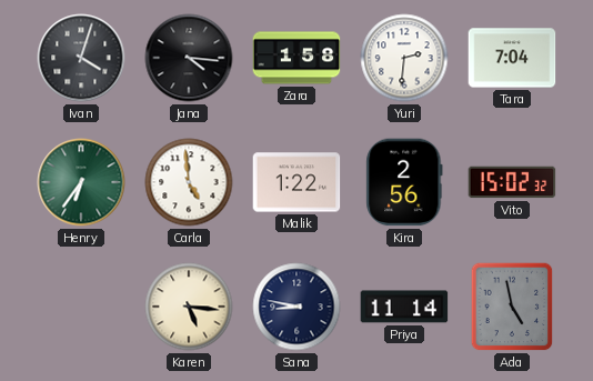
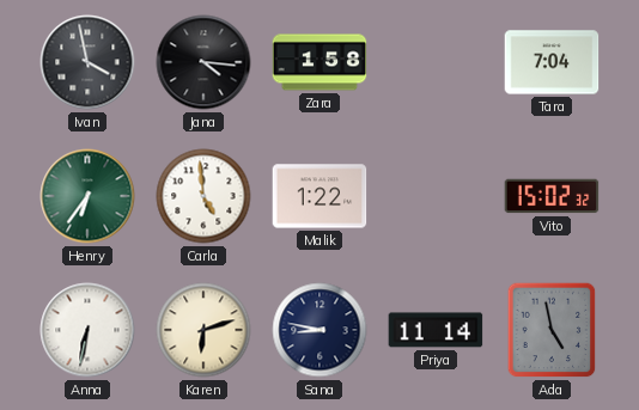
Ivan: 4:03 -> 3:58
Yuri: 2:31 -> none
Kira: 2:56 -> none
Anna: none -> 6:32
Karen: 5:16 -> 6:12
